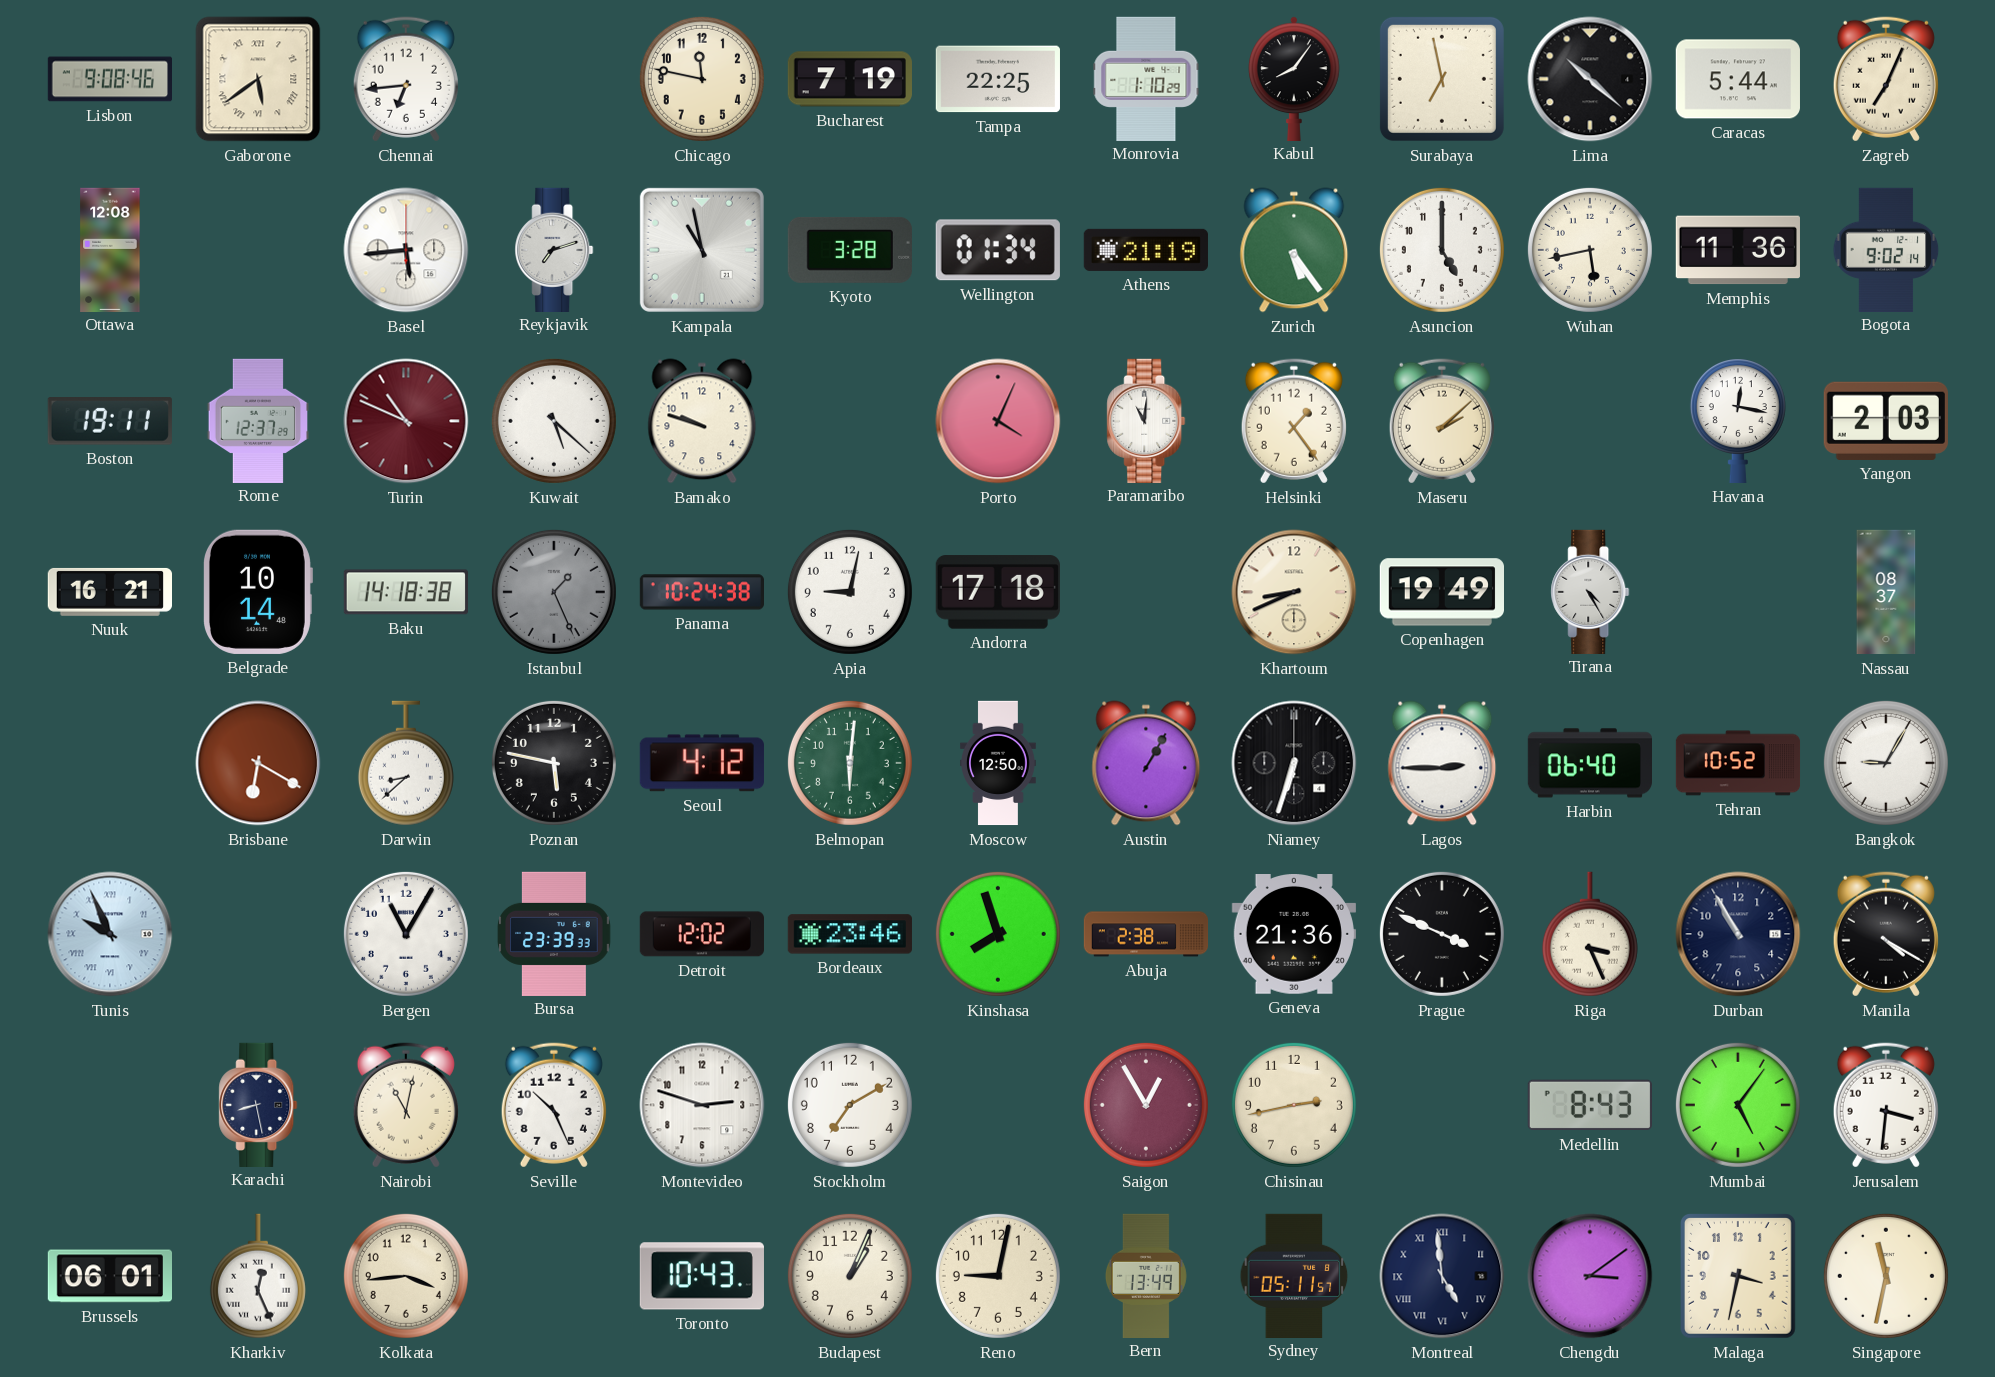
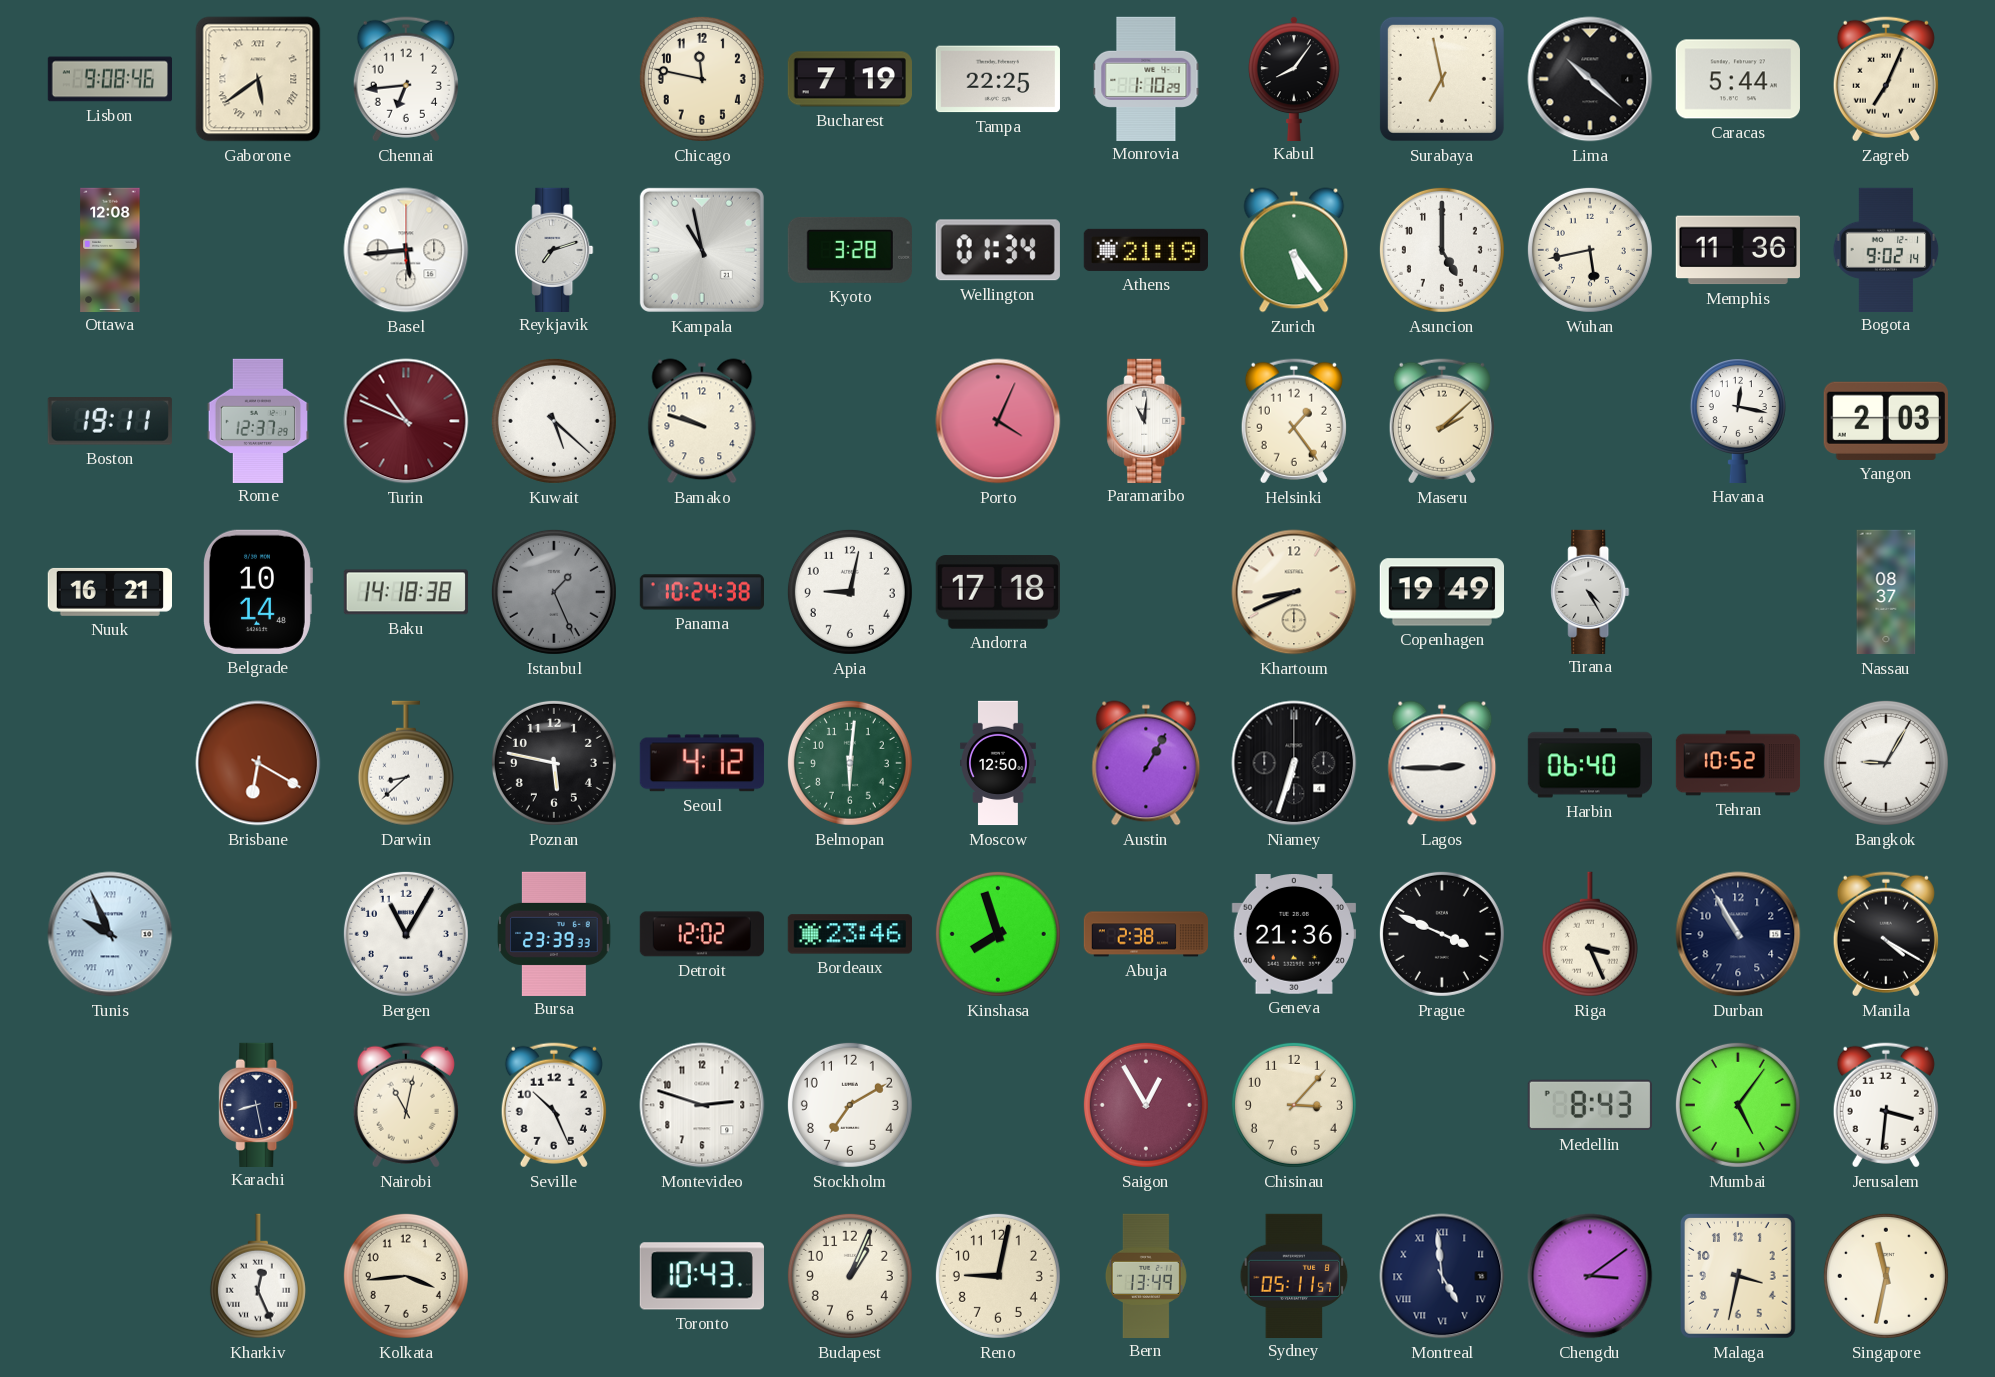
Chisinau: 2:43 -> 3:07
Brussels: 06:01 -> none
